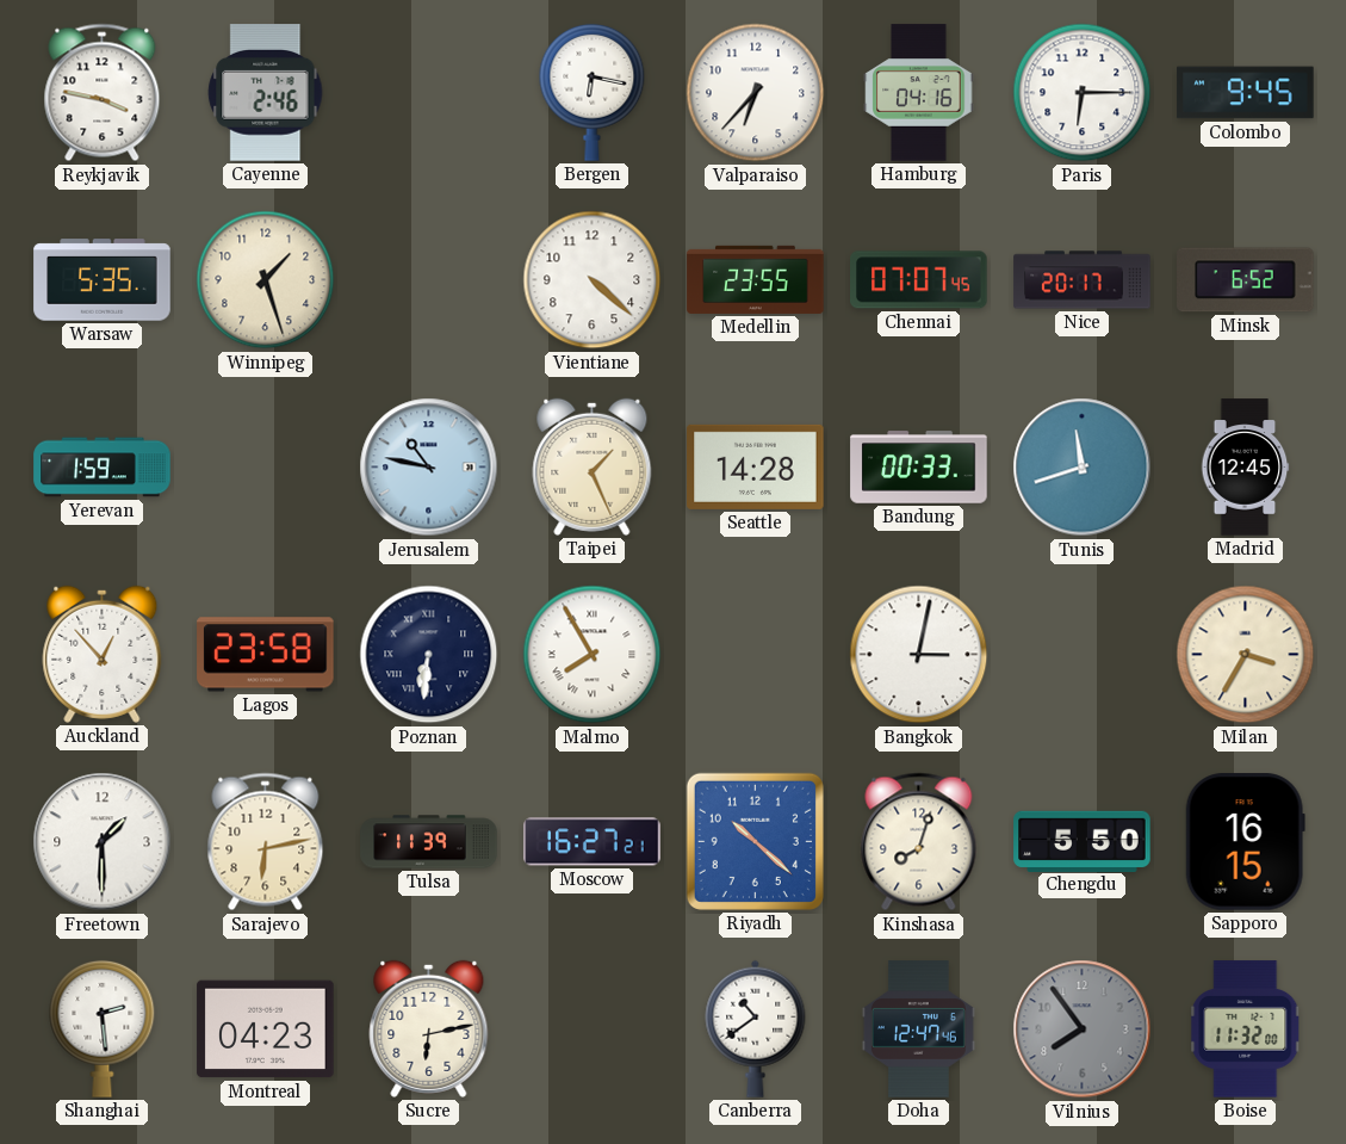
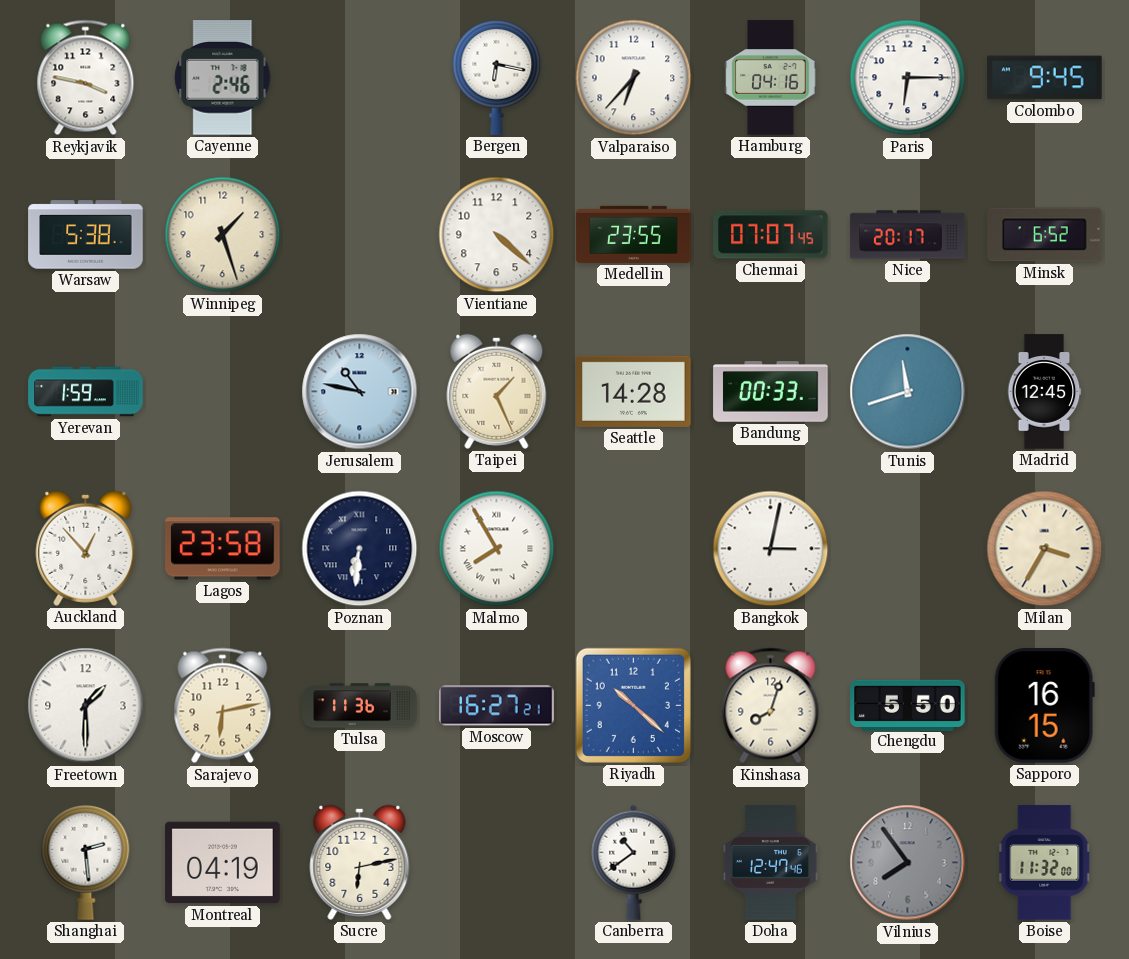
Warsaw: 5:35 -> 5:38
Tulsa: 11:39 -> 11:36
Montreal: 04:23 -> 04:19
